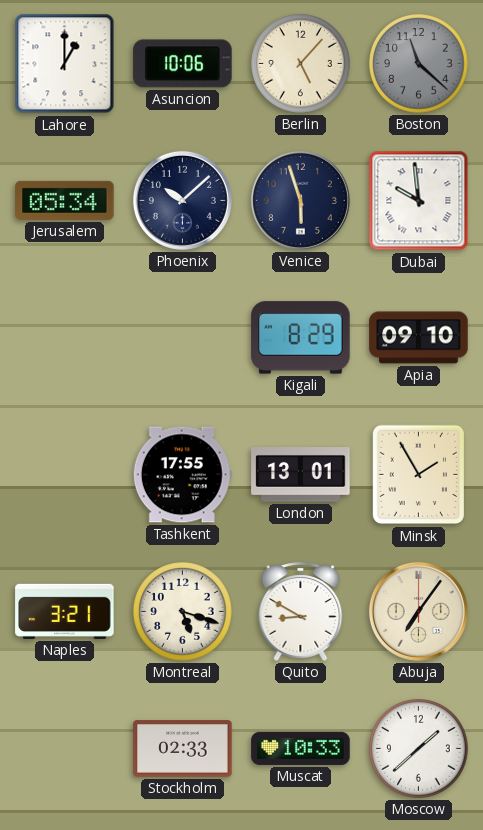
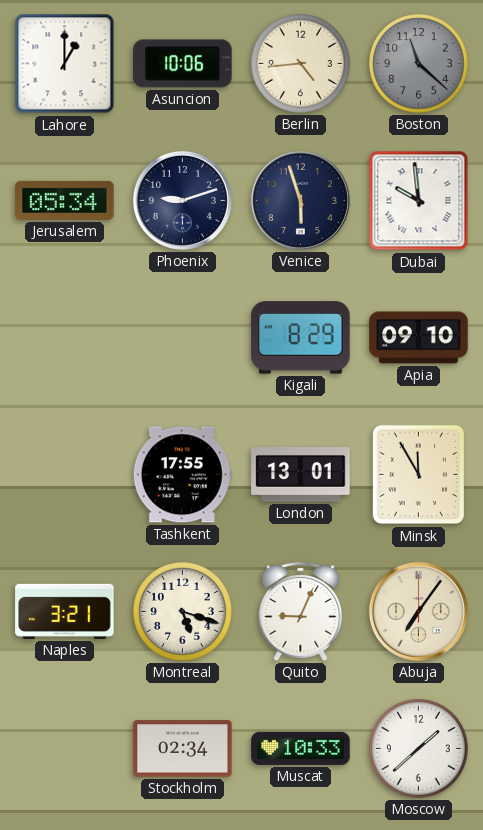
Berlin: 5:07 -> 4:44
Phoenix: 10:08 -> 9:12
Minsk: 1:55 -> 11:55
Quito: 8:50 -> 9:04
Stockholm: 02:33 -> 02:34
